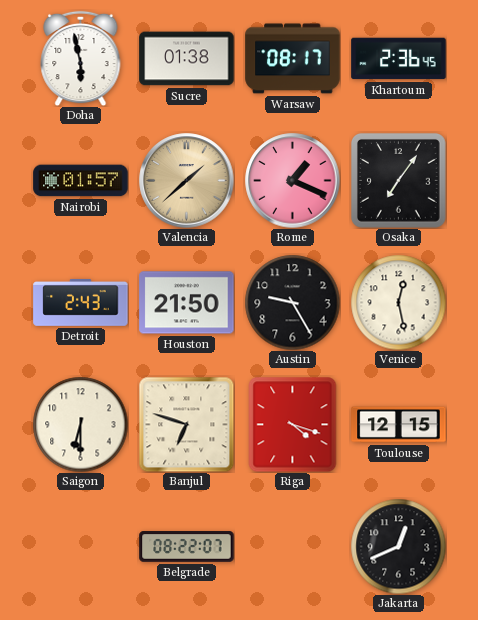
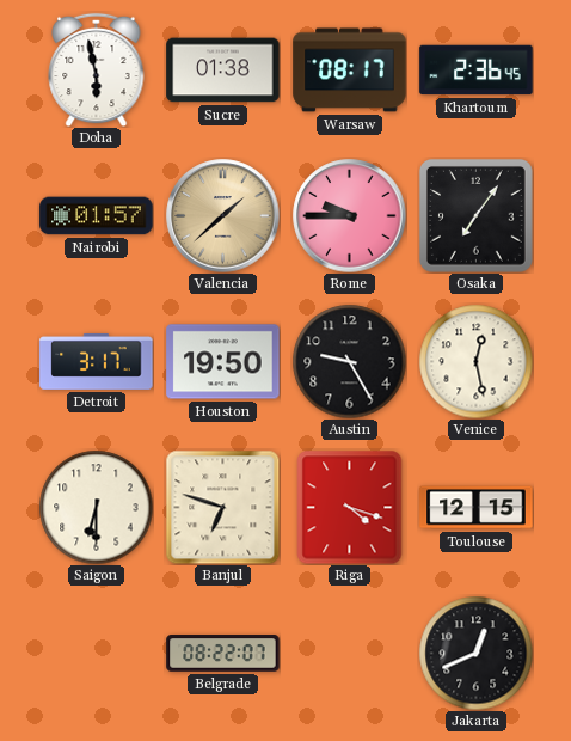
Rome: 1:19 -> 9:45
Detroit: 2:43 -> 3:17
Houston: 21:50 -> 19:50
